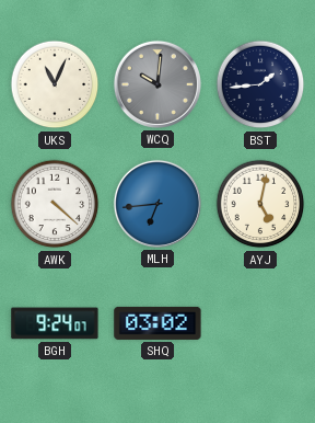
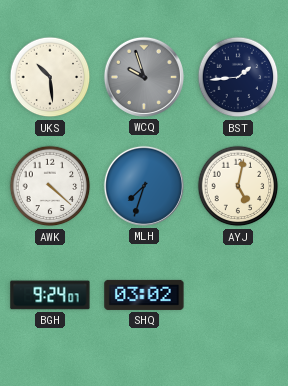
UKS: 11:04 -> 10:29
WCQ: 10:01 -> 9:57
MLH: 6:44 -> 7:33
